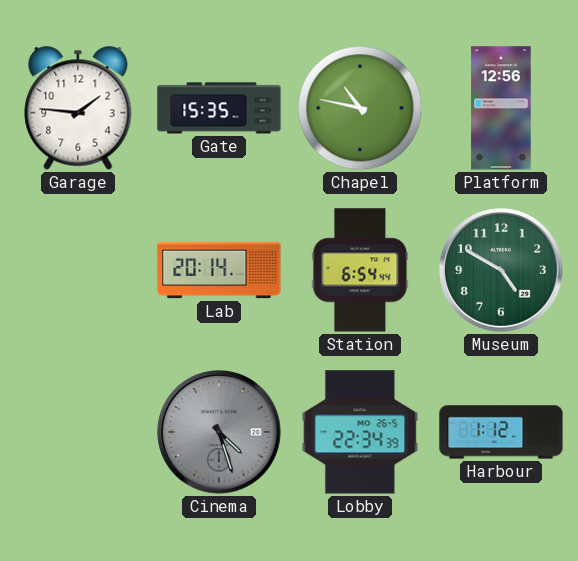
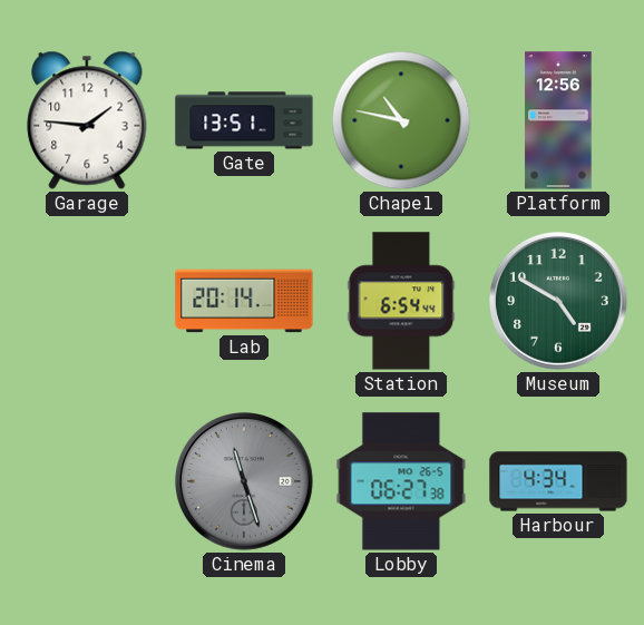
Gate: 15:35 -> 13:51
Cinema: 4:27 -> 11:27
Lobby: 22:34 -> 06:27
Harbour: 1:12 -> 4:34
